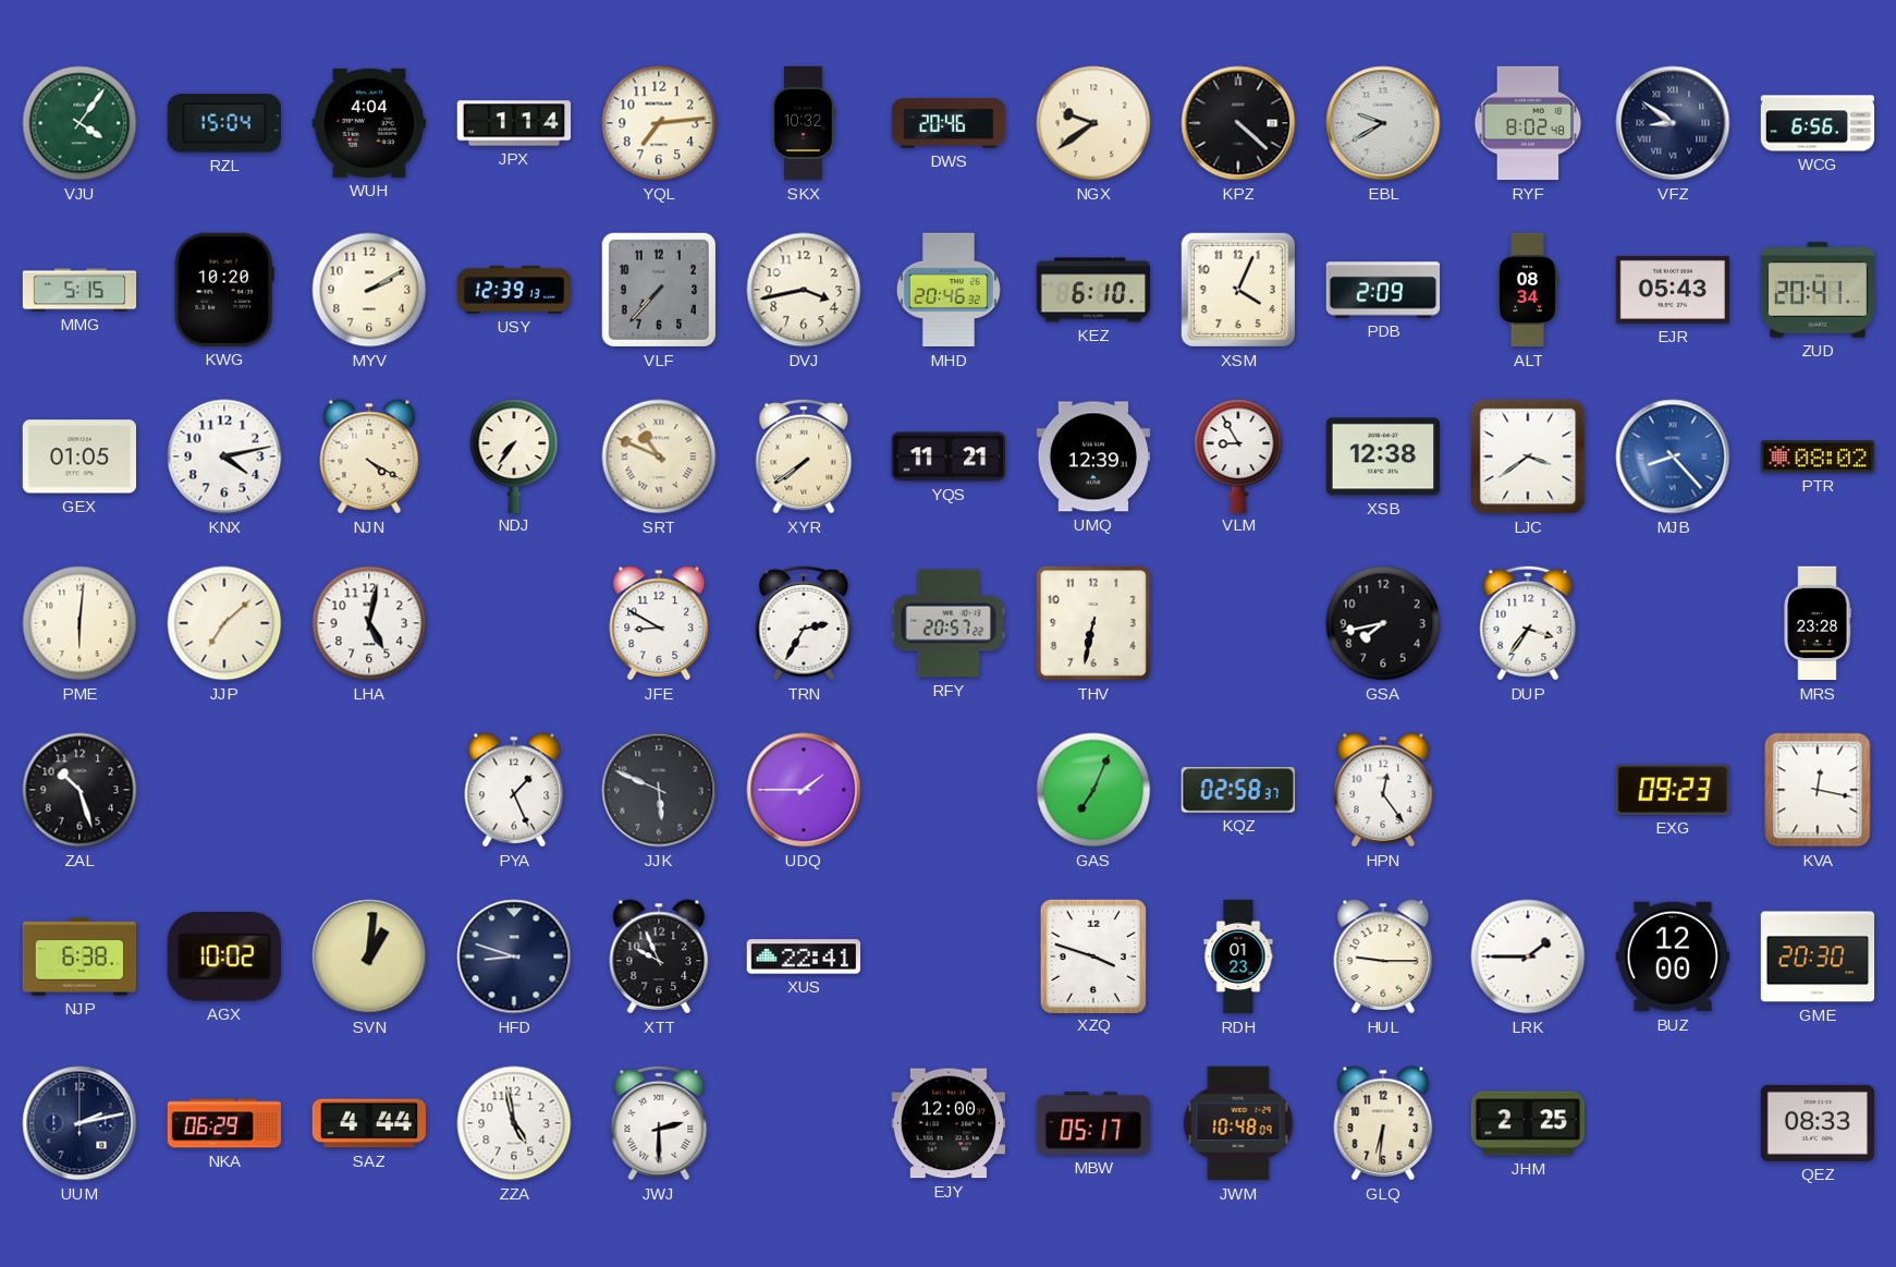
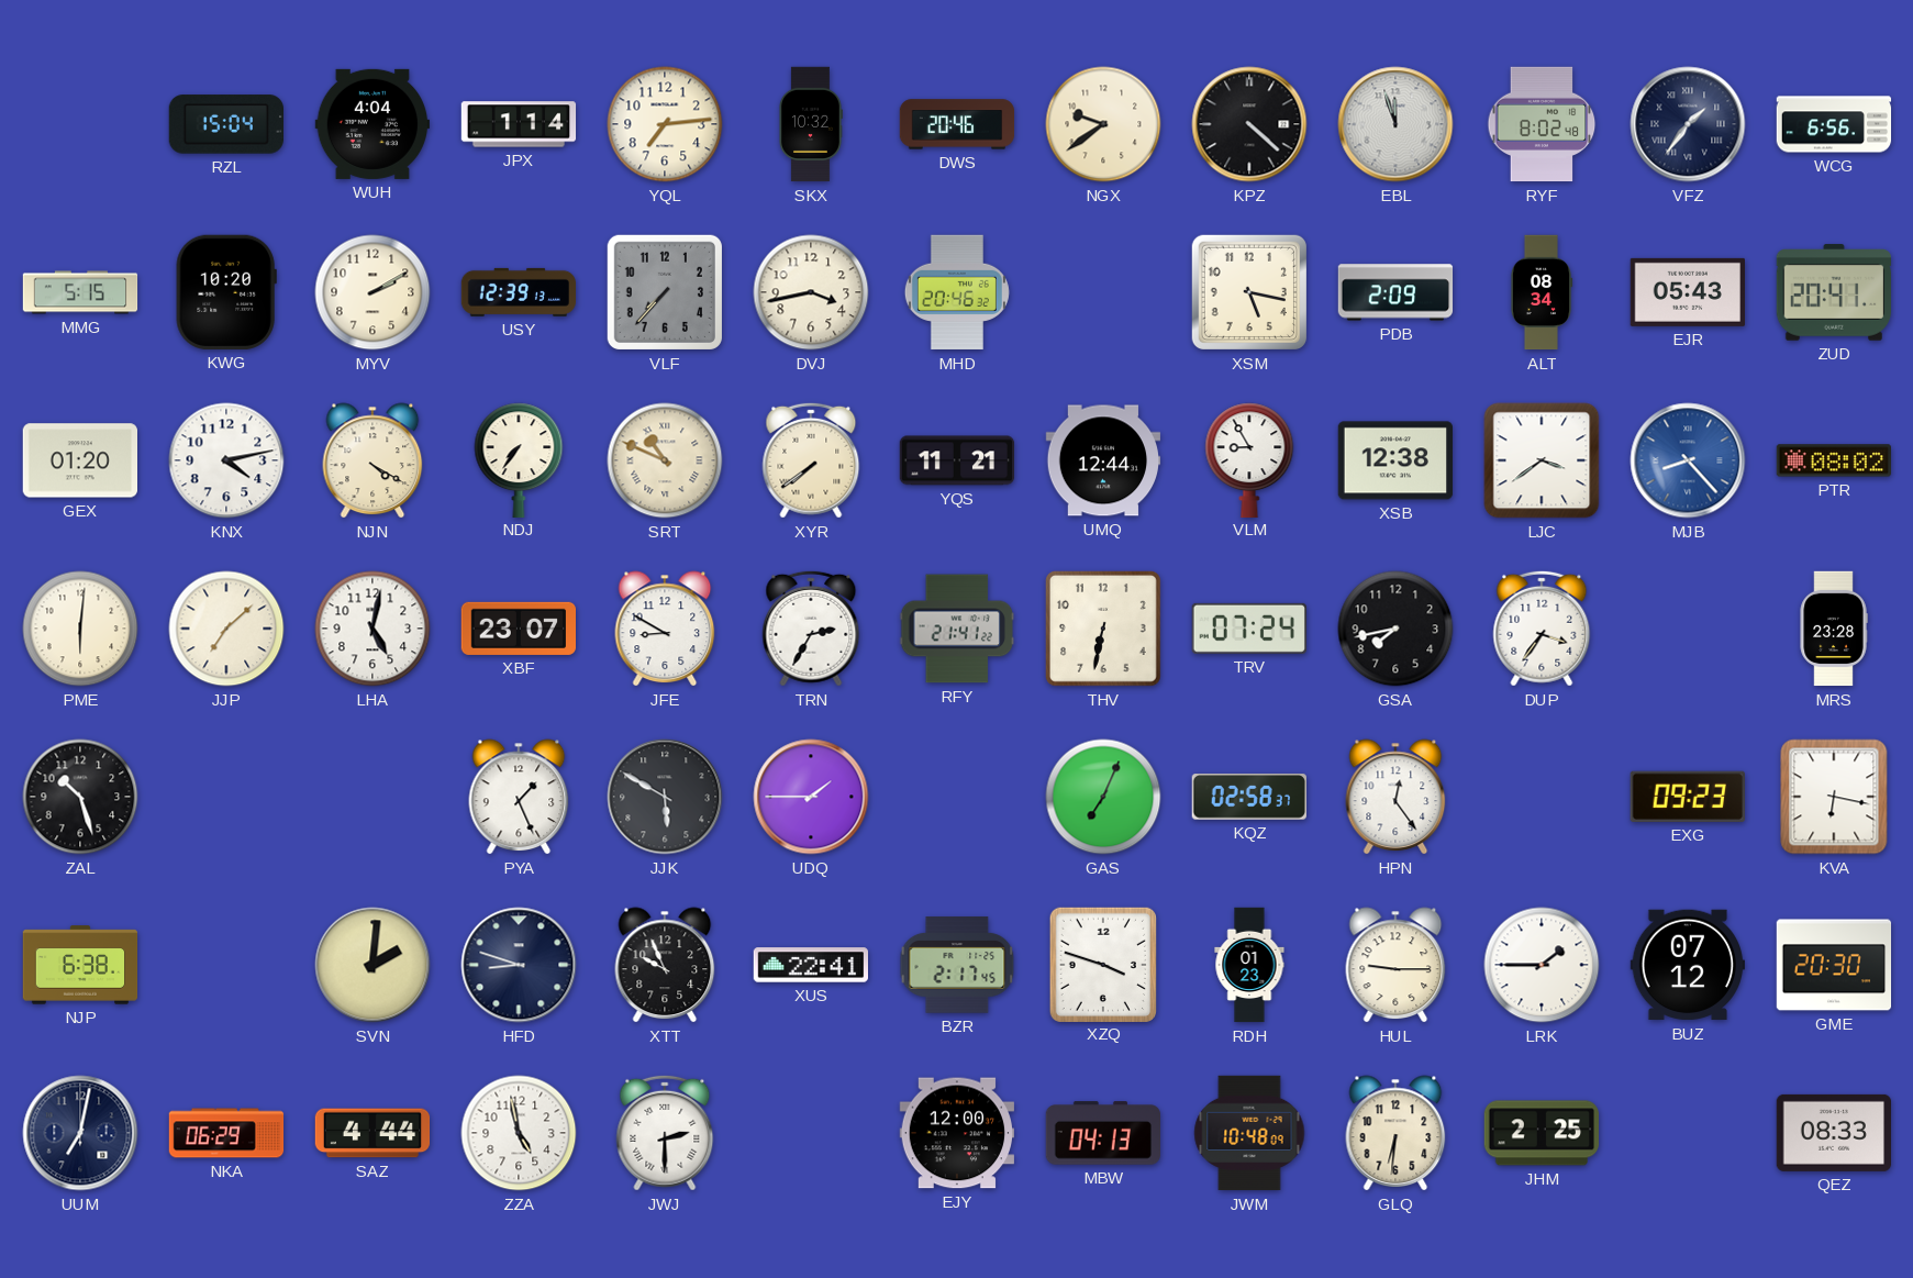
VJU: 4:06 -> none
EBL: 9:40 -> 11:57
VFZ: 8:51 -> 1:36
KEZ: 6:10 -> none
XSM: 4:04 -> 5:17
GEX: 01:05 -> 01:20
UMQ: 12:39 -> 12:44
XBF: none -> 23:07
RFY: 20:57 -> 21:41
TRV: none -> 07:24
JJK: 5:49 -> 5:50
KVA: 12:17 -> 6:17
AGX: 10:02 -> none
SVN: 1:01 -> 2:01
BZR: none -> 2:17
BUZ: 12:00 -> 07:12
UUM: 2:13 -> 7:02
MBW: 05:17 -> 04:13
